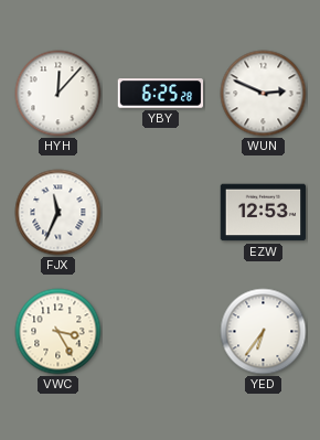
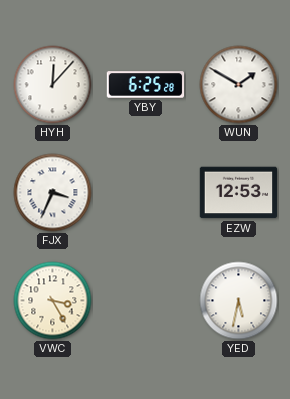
WUN: 2:49 -> 1:50
FJX: 11:34 -> 3:34
YED: 6:36 -> 5:32
